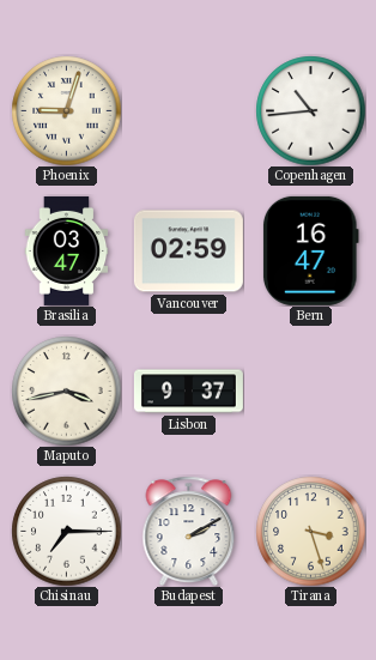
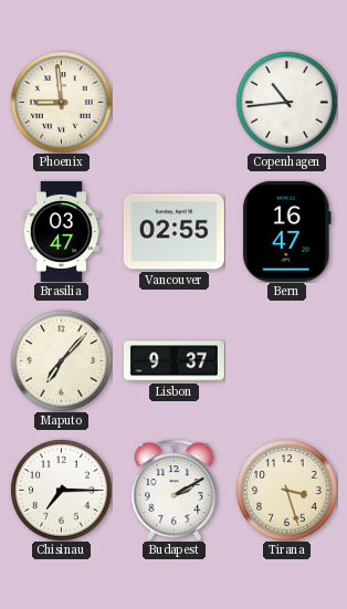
Phoenix: 9:03 -> 8:59
Vancouver: 02:59 -> 02:55
Maputo: 3:43 -> 7:07
